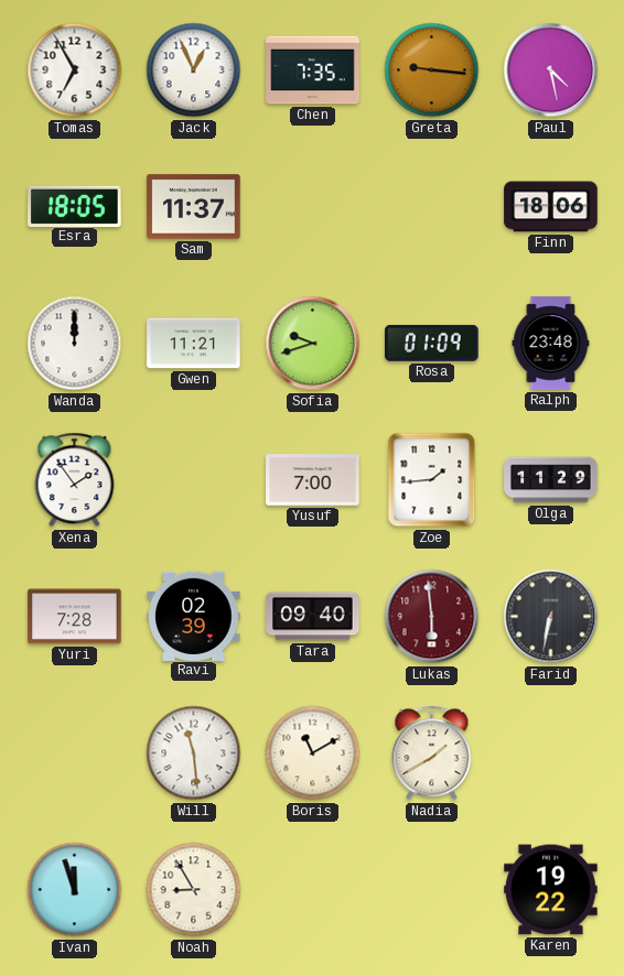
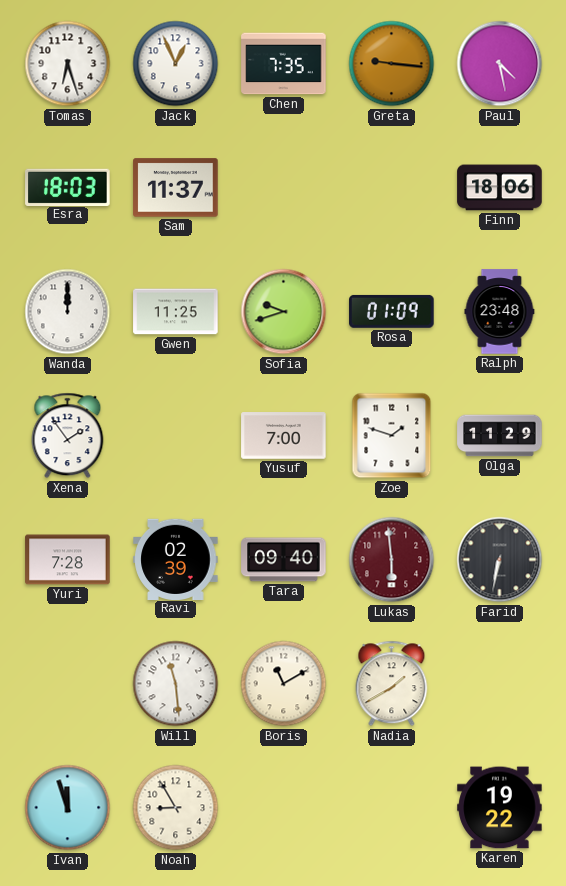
Tomas: 6:55 -> 6:27
Esra: 18:05 -> 18:03
Gwen: 11:21 -> 11:25
Zoe: 1:44 -> 1:48
